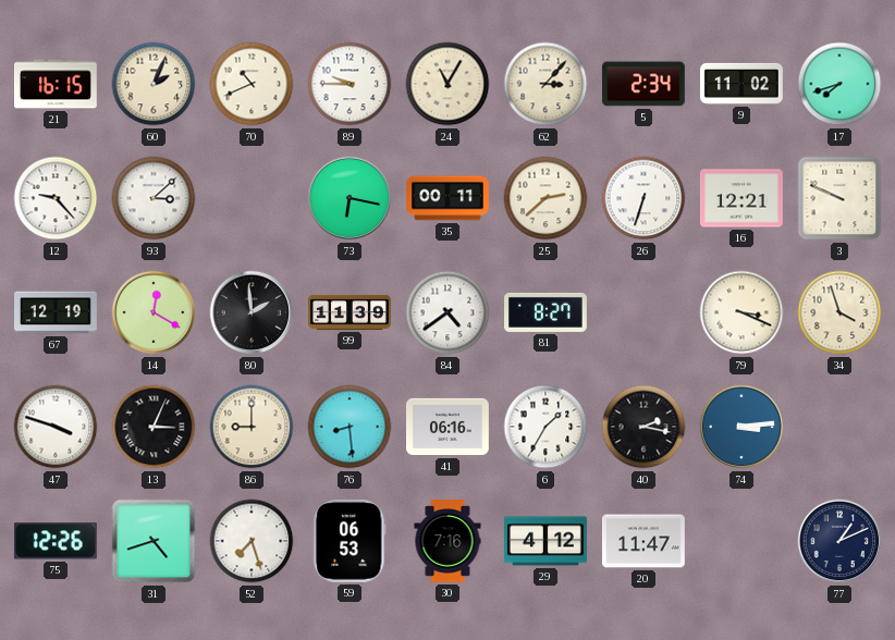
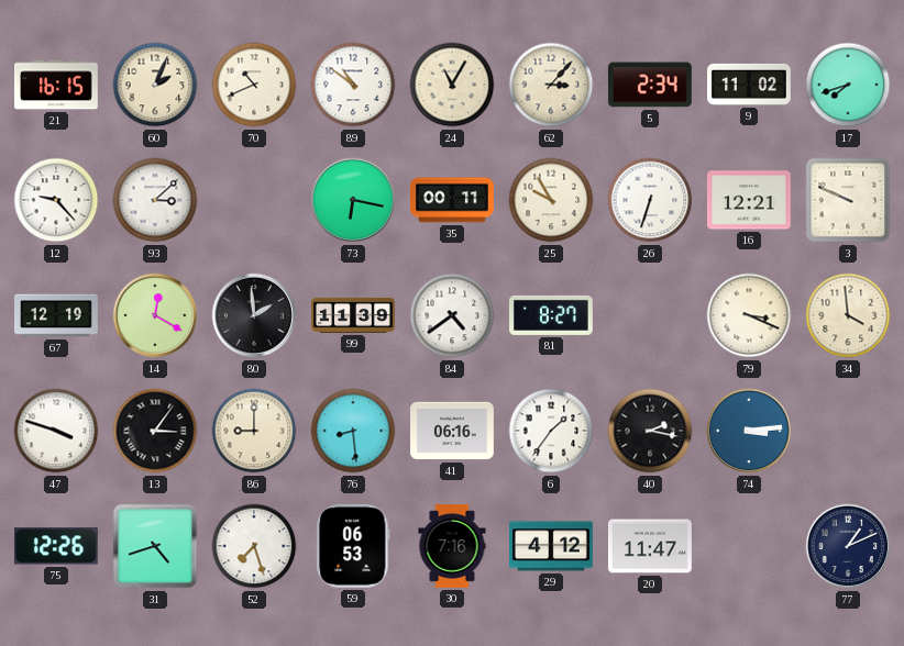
89: 9:45 -> 10:51
25: 2:38 -> 9:55
34: 3:57 -> 3:59
13: 3:04 -> 3:06
6: 1:35 -> 1:36
